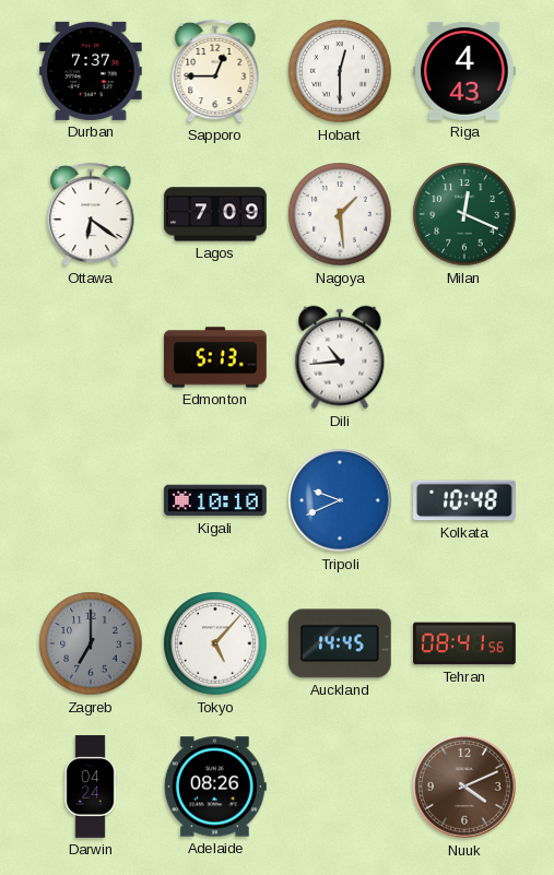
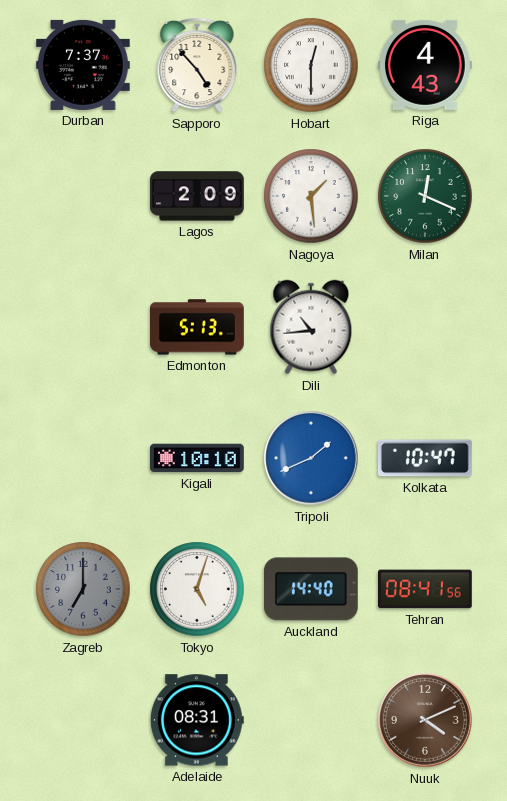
Sapporo: 12:45 -> 4:53
Ottawa: 6:21 -> none
Lagos: 7:09 -> 2:09
Tripoli: 9:41 -> 1:41
Kolkata: 10:48 -> 10:47
Tokyo: 5:07 -> 5:03
Auckland: 14:45 -> 14:40
Darwin: 04:24 -> none
Adelaide: 08:26 -> 08:31
